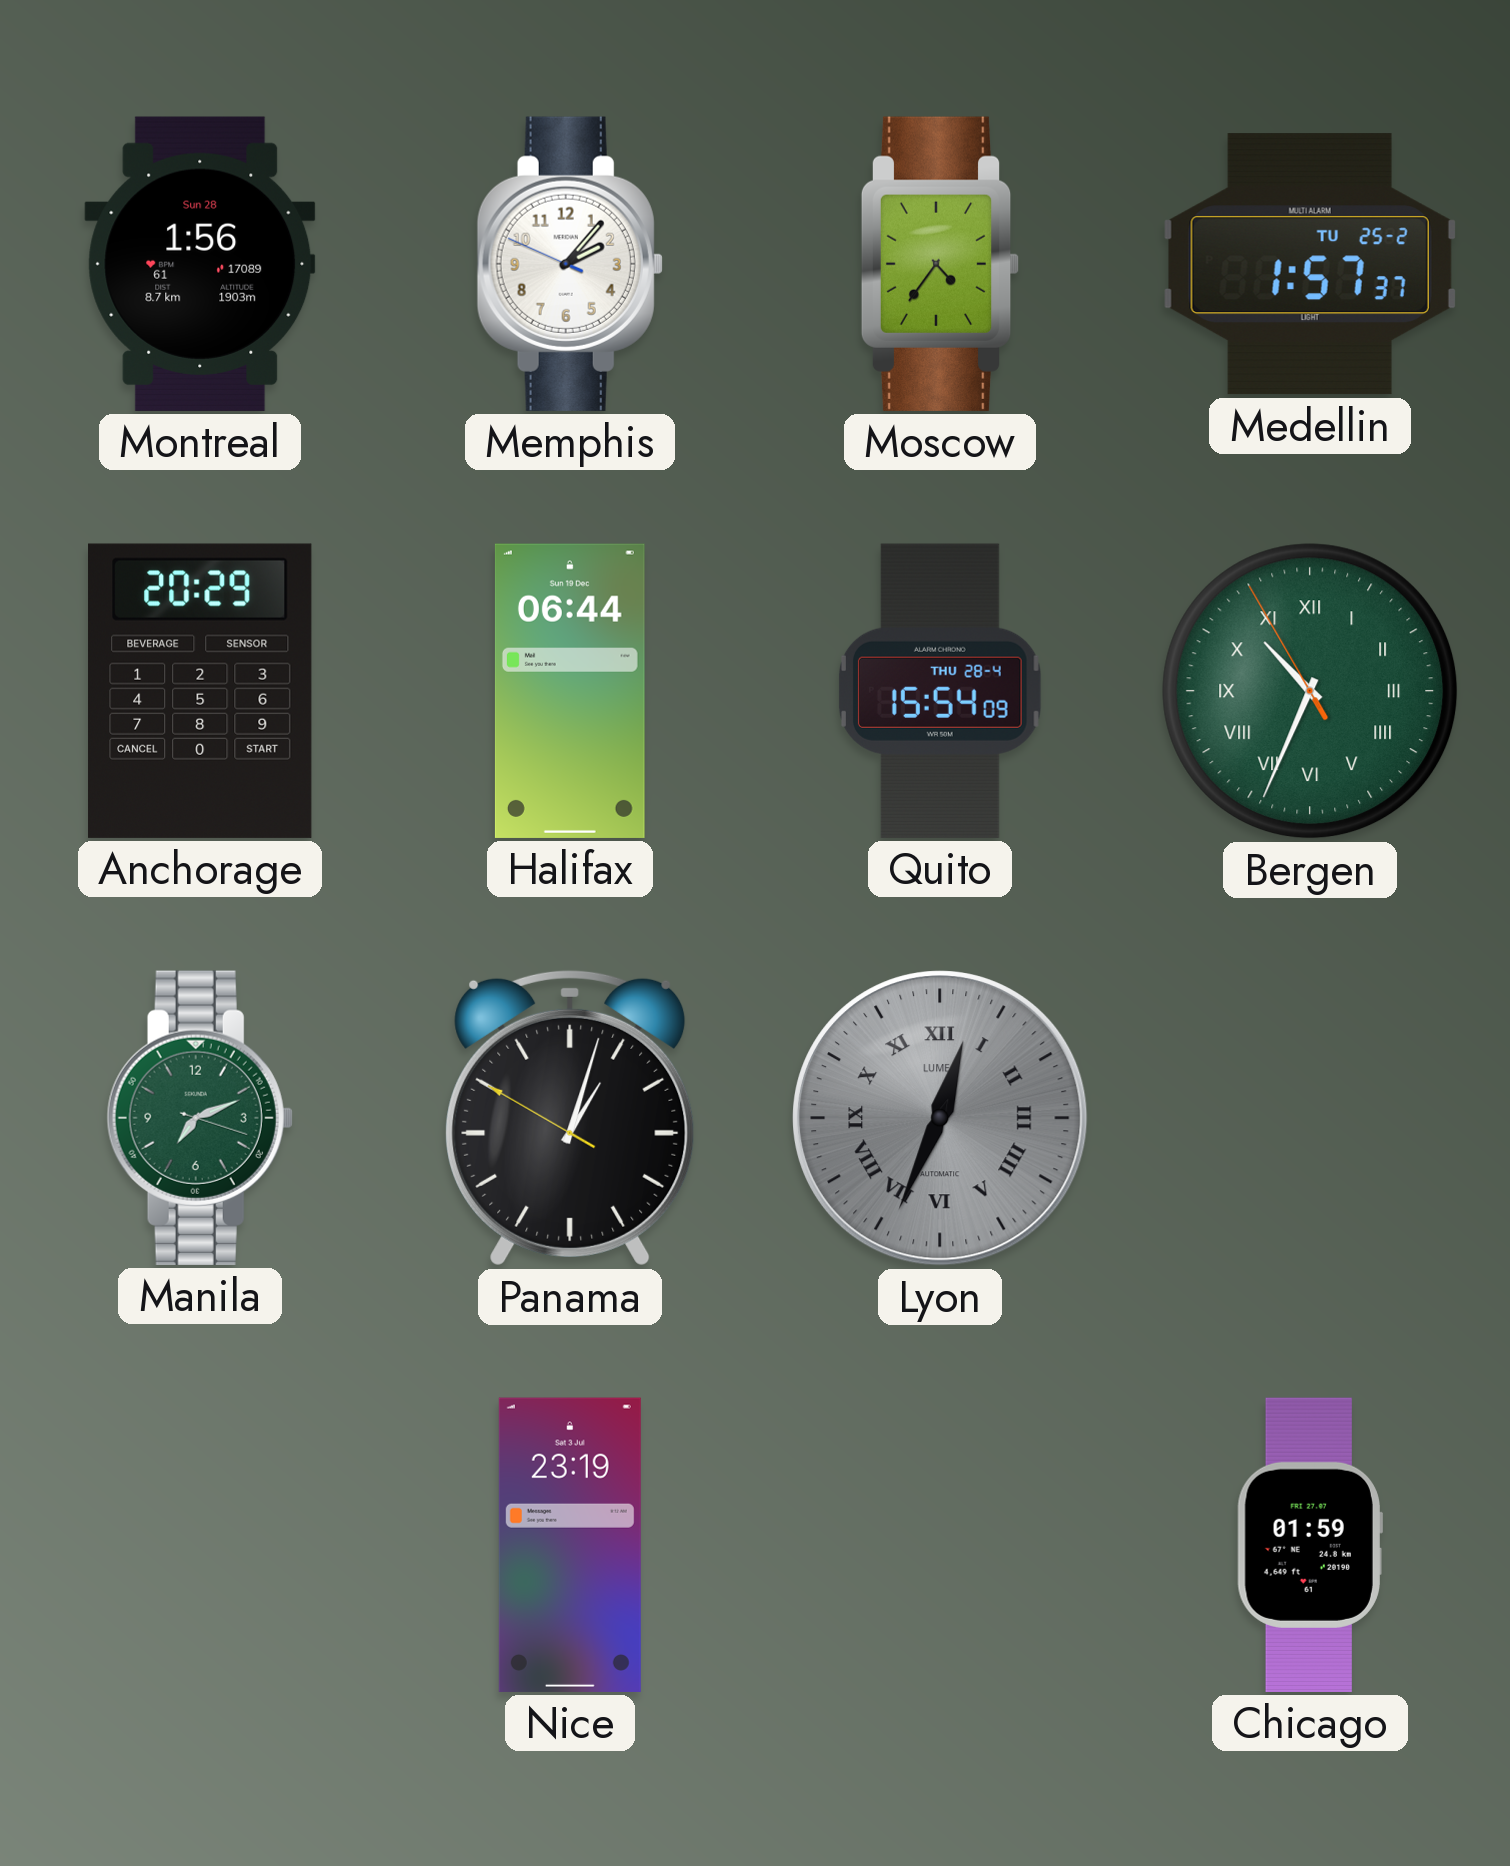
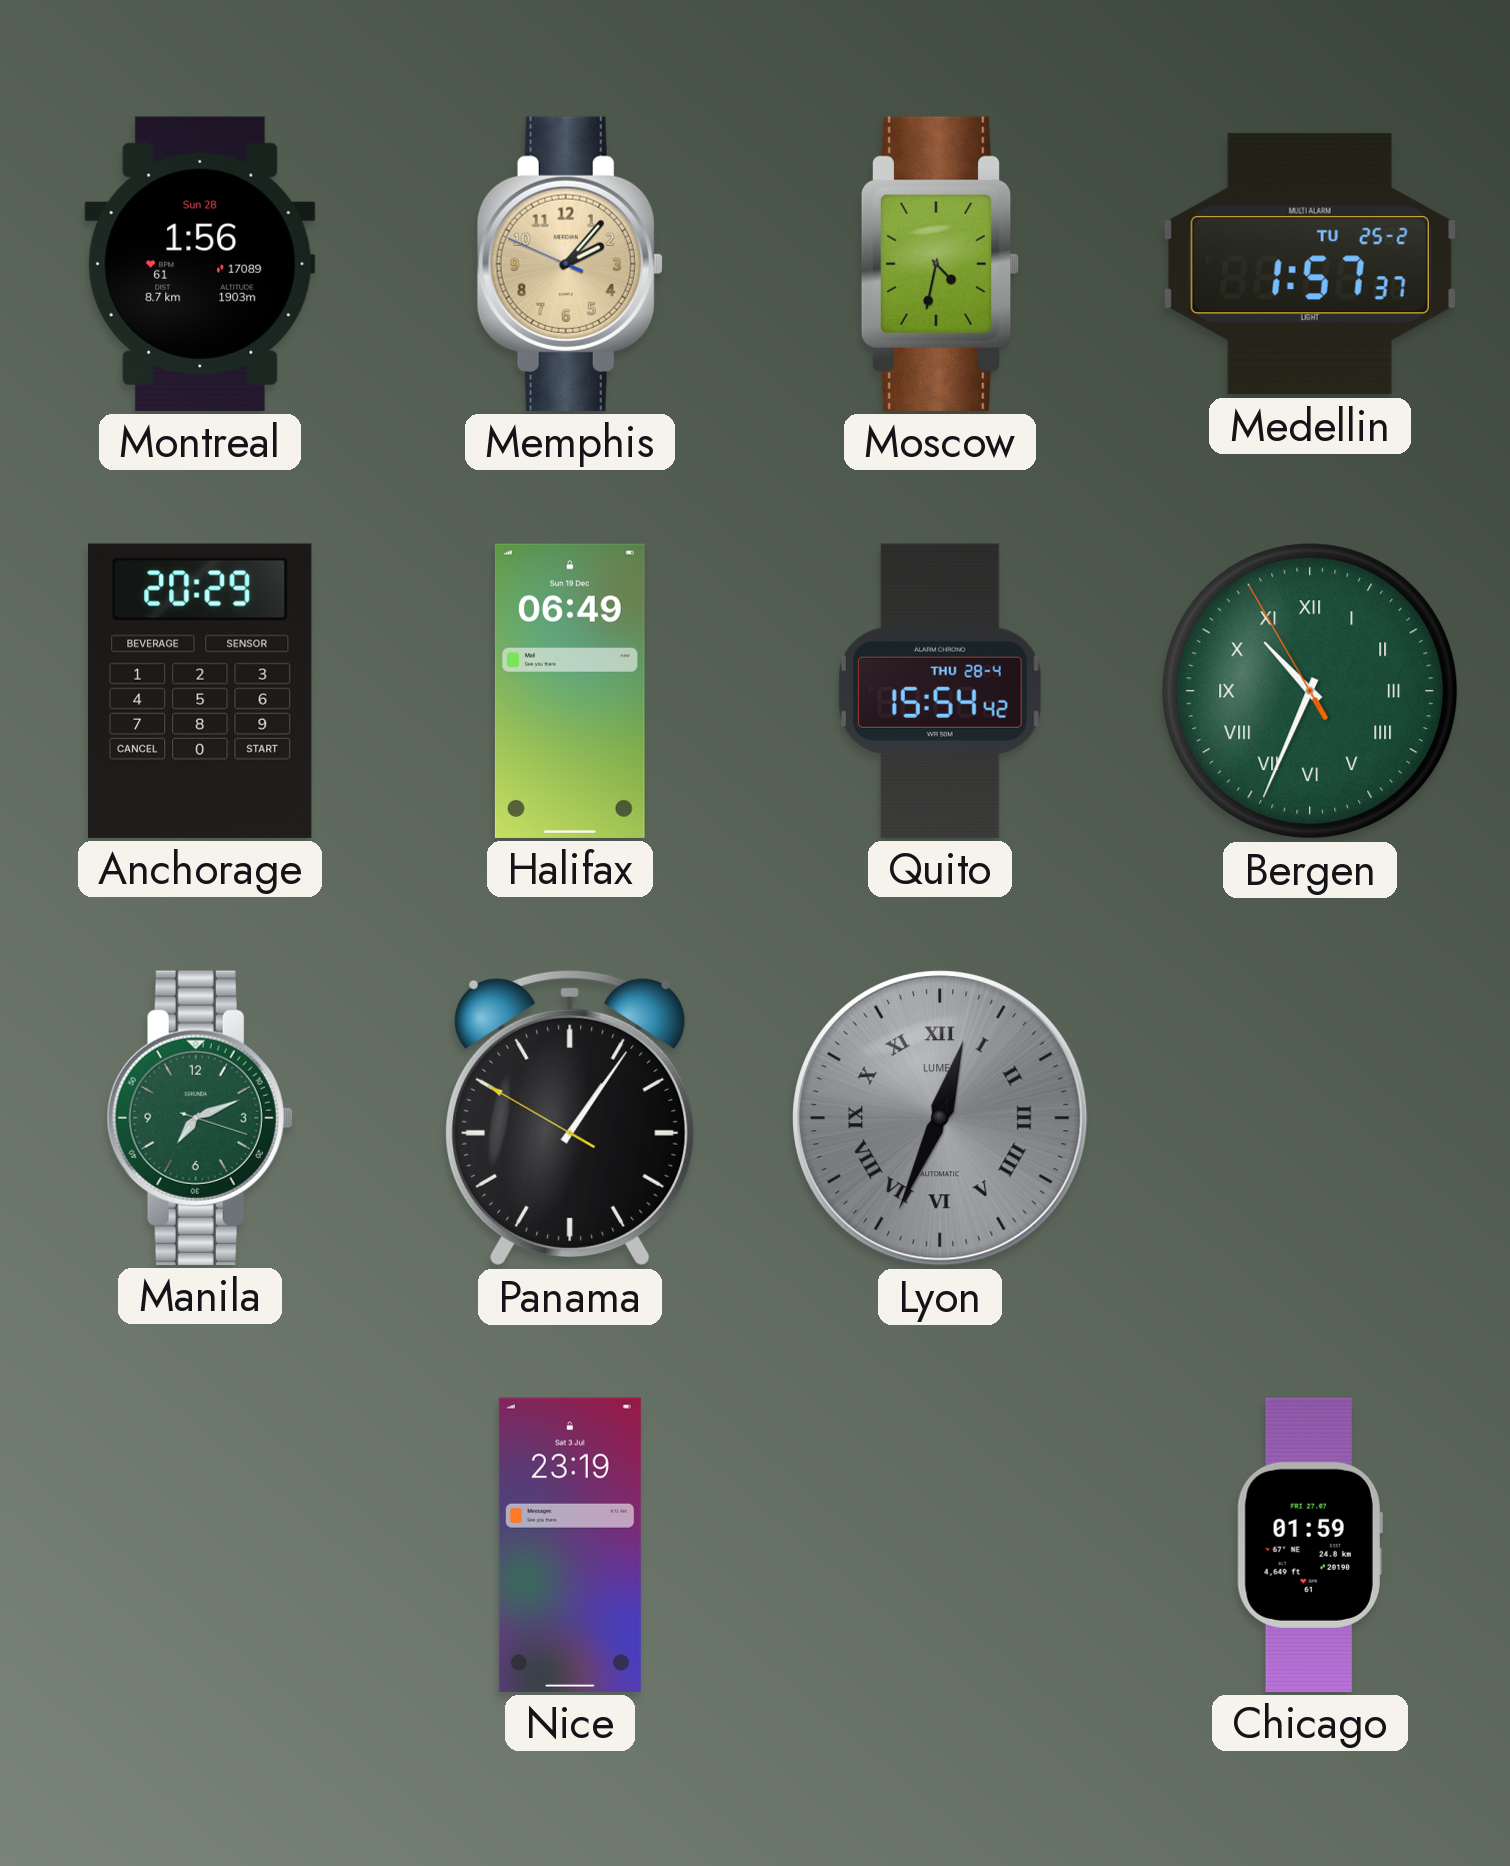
Memphis dial: white -> champagne
Moscow: 4:36 -> 4:32
Halifax: 06:44 -> 06:49
Quito: 15:54:09 -> 15:54:42
Panama: 1:02 -> 1:05
